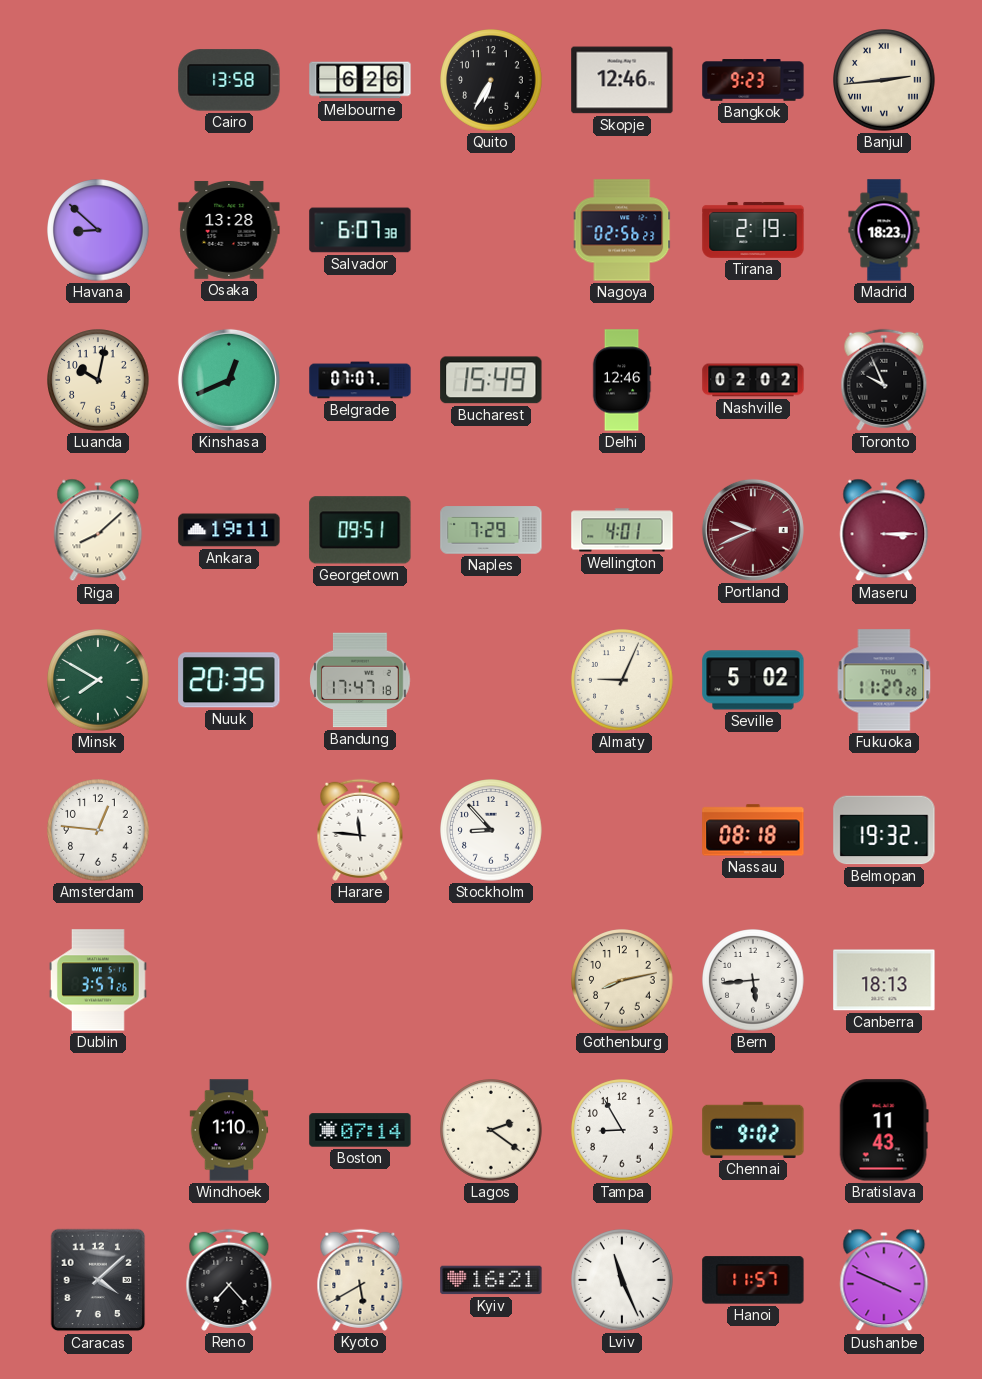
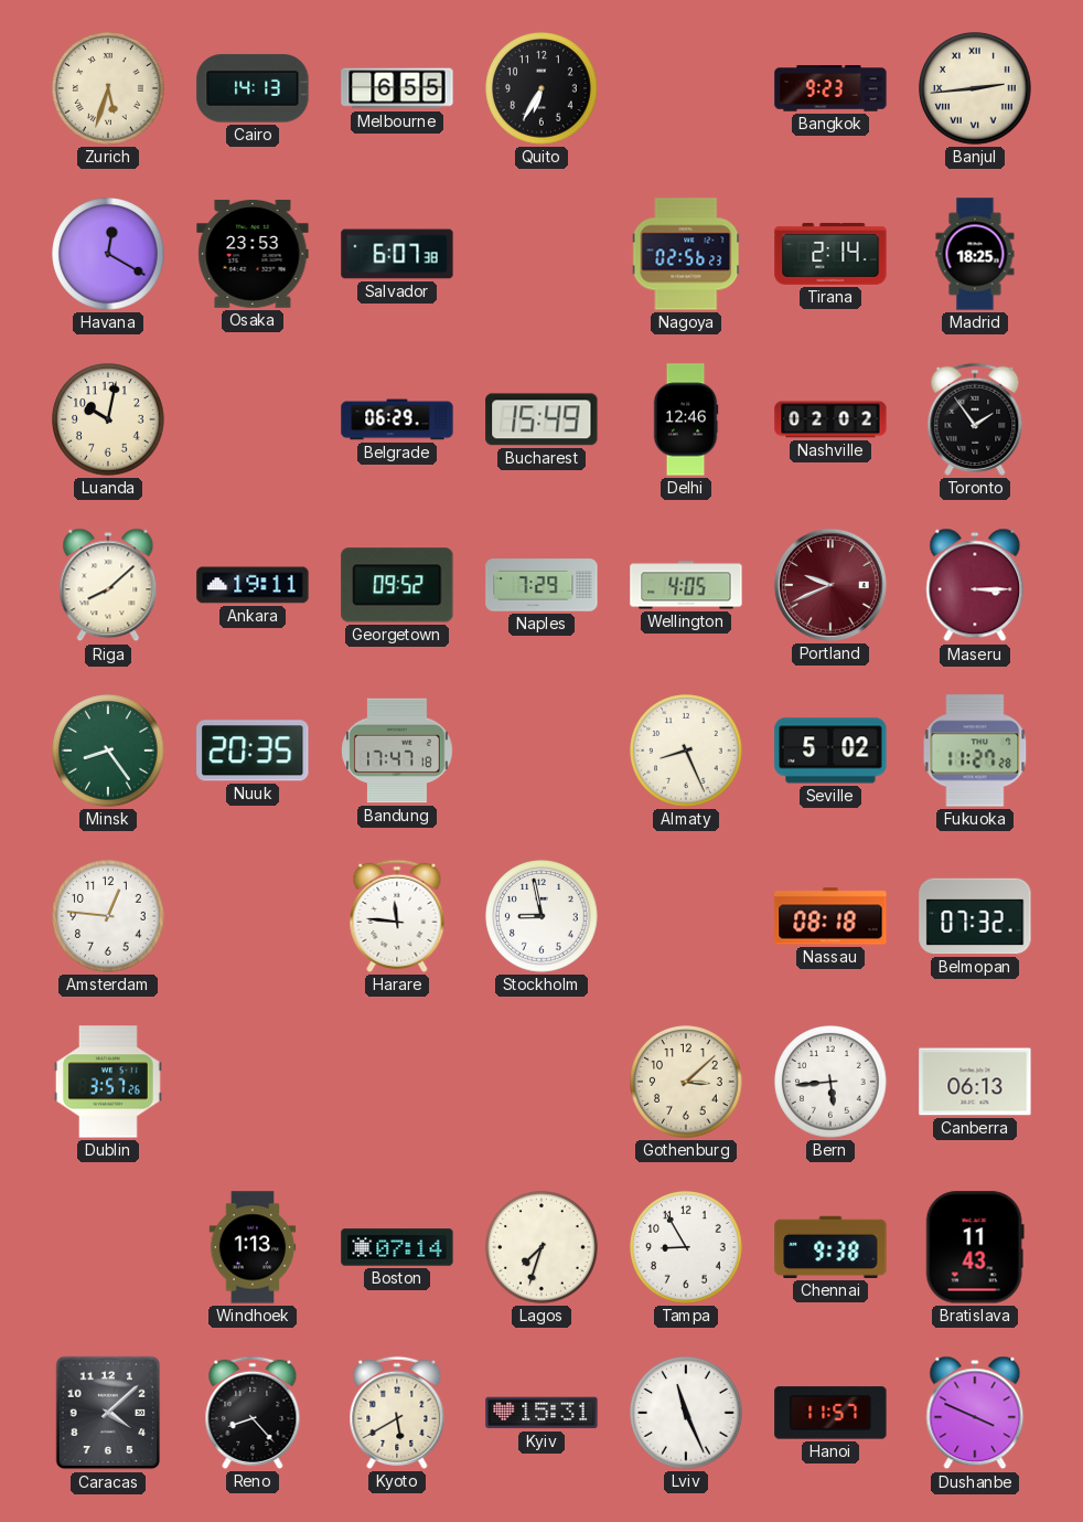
Zurich: none -> 5:33
Cairo: 13:58 -> 14:13
Melbourne: 6:26 -> 6:55
Skopje: 12:46 -> none
Havana: 8:52 -> 12:20
Osaka: 13:28 -> 23:53
Tirana: 2:19 -> 2:14
Madrid: 18:23 -> 18:25
Kinshasa: 12:41 -> none
Belgrade: 07:07 -> 06:29
Toronto: 9:56 -> 1:54
Georgetown: 09:51 -> 09:52
Wellington: 4:01 -> 4:05
Minsk: 7:50 -> 8:24
Almaty: 9:04 -> 8:26
Stockholm: 8:53 -> 8:58
Belmopan: 19:32 -> 07:32
Gothenburg: 8:13 -> 3:08
Canberra: 18:13 -> 06:13
Windhoek: 1:10 -> 1:13
Lagos: 2:21 -> 7:33
Chennai: 9:02 -> 9:38
Reno: 7:23 -> 8:23
Kyiv: 16:21 -> 15:31
